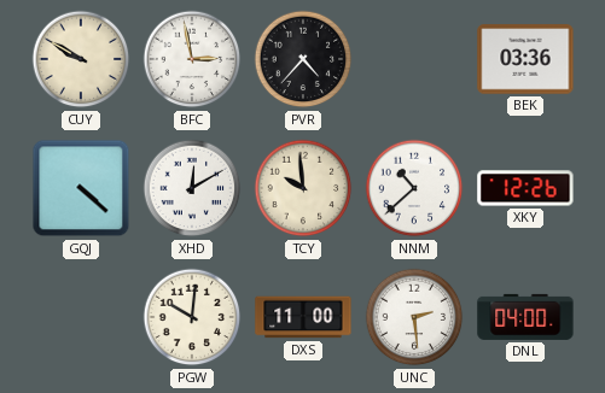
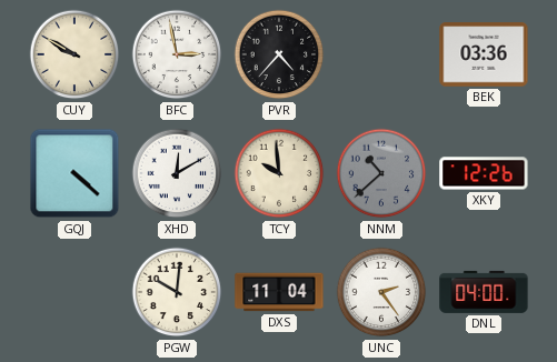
NNM dial: white -> grey
DXS: 11:00 -> 11:04
UNC: 2:29 -> 2:24
